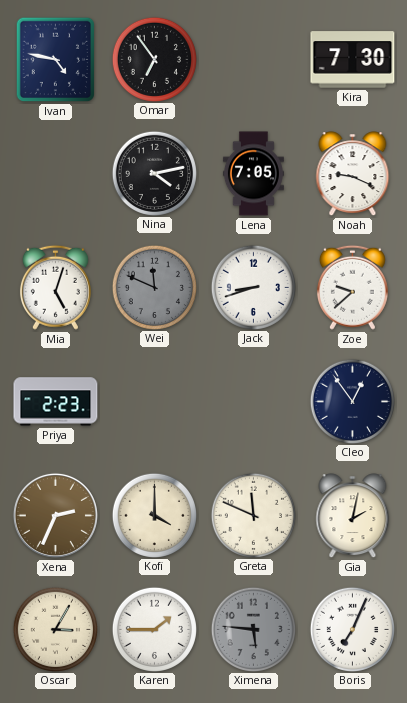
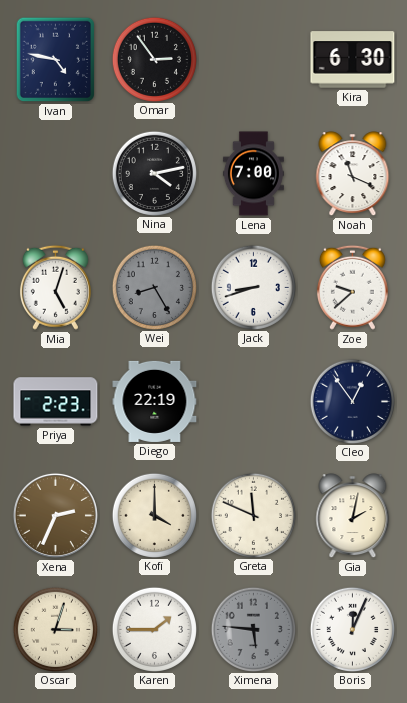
Omar: 6:54 -> 2:54
Kira: 7:30 -> 6:30
Lena: 7:05 -> 7:00
Noah: 9:19 -> 11:19
Wei: 11:49 -> 8:25
Diego: none -> 22:19
Oscar: 3:05 -> 3:03
Boris: 7:04 -> 12:04
